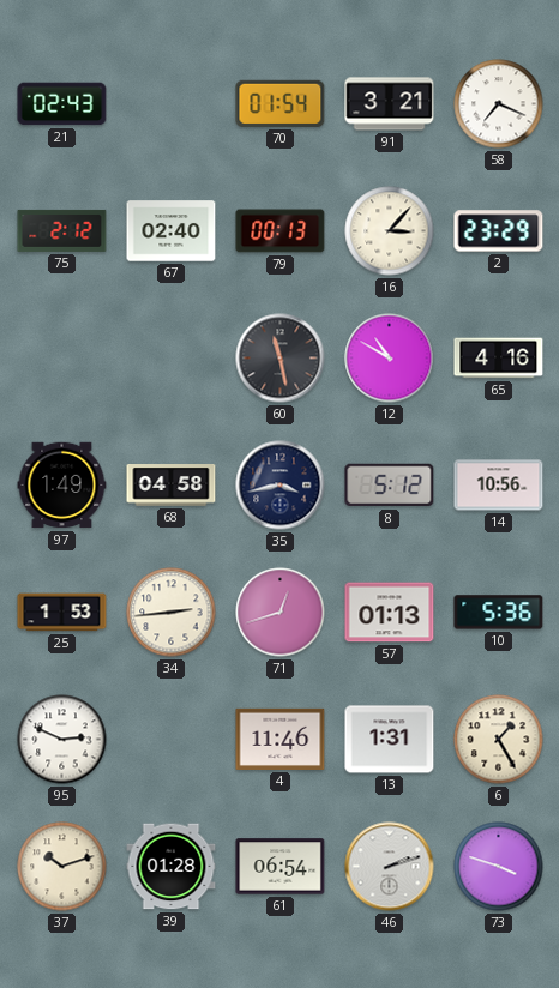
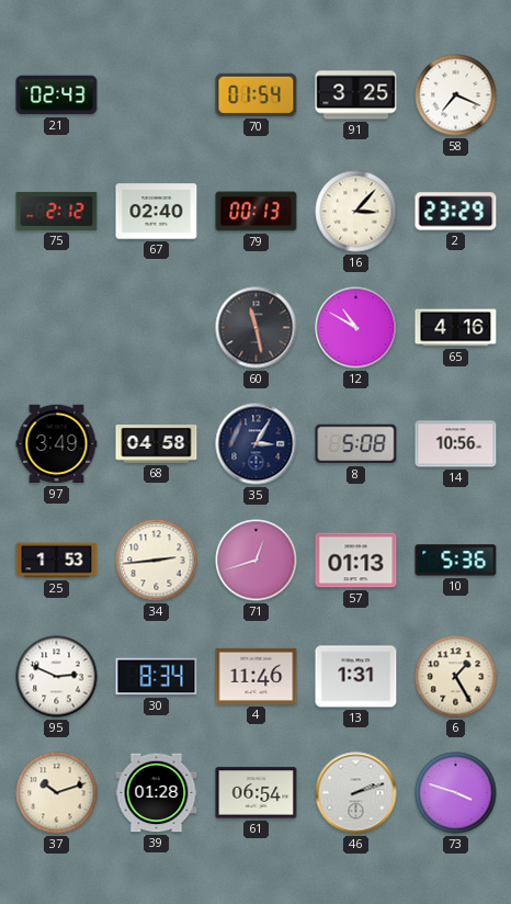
91: 3:21 -> 3:25
97: 1:49 -> 3:49
35: 3:43 -> 3:05
8: 5:12 -> 5:08
30: none -> 8:34
